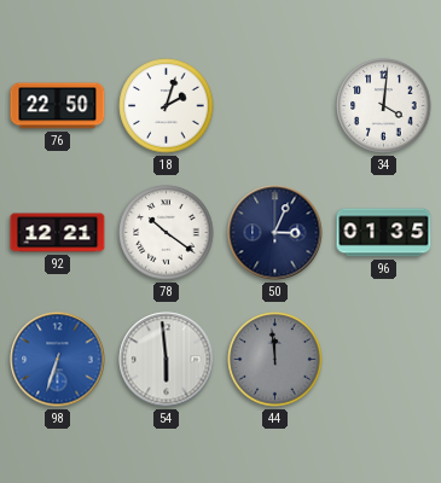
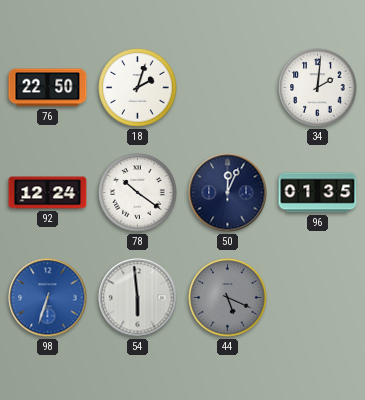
34: 4:01 -> 2:01
92: 12:21 -> 12:24
50: 3:04 -> 12:04
44: 11:59 -> 5:19
